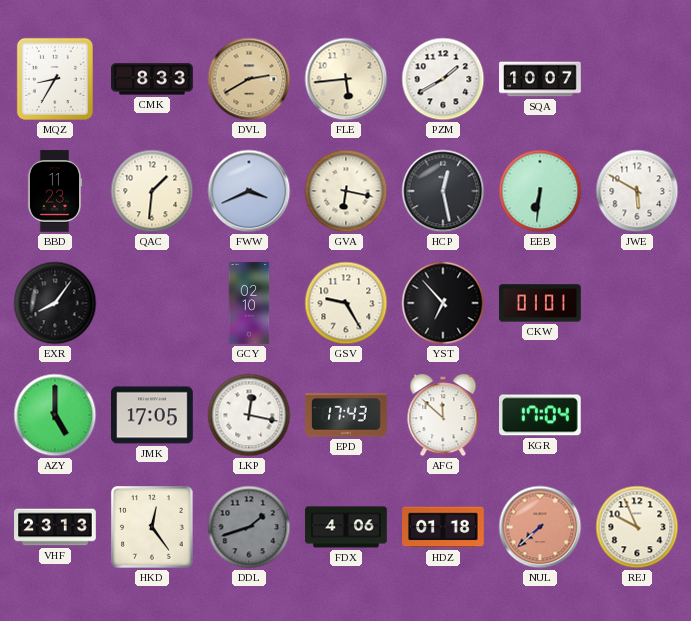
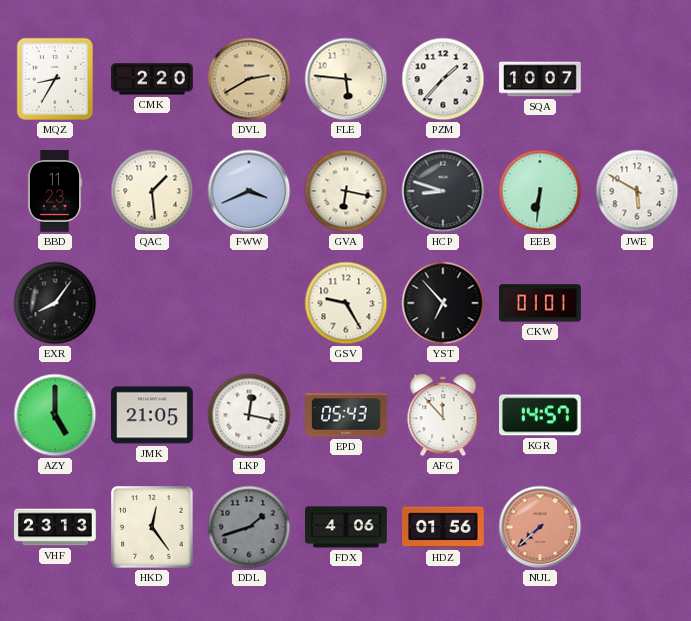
CMK: 8:33 -> 2:20
FLE: 5:44 -> 5:46
PZM: 1:40 -> 1:37
QAC: 1:31 -> 1:29
HCP: 12:28 -> 8:48
GCY: 02:10 -> none
JMK: 17:05 -> 21:05
EPD: 17:43 -> 05:43
AFG: 11:52 -> 11:53
KGR: 17:04 -> 14:57
HDZ: 01:18 -> 01:56
REJ: 9:56 -> none
